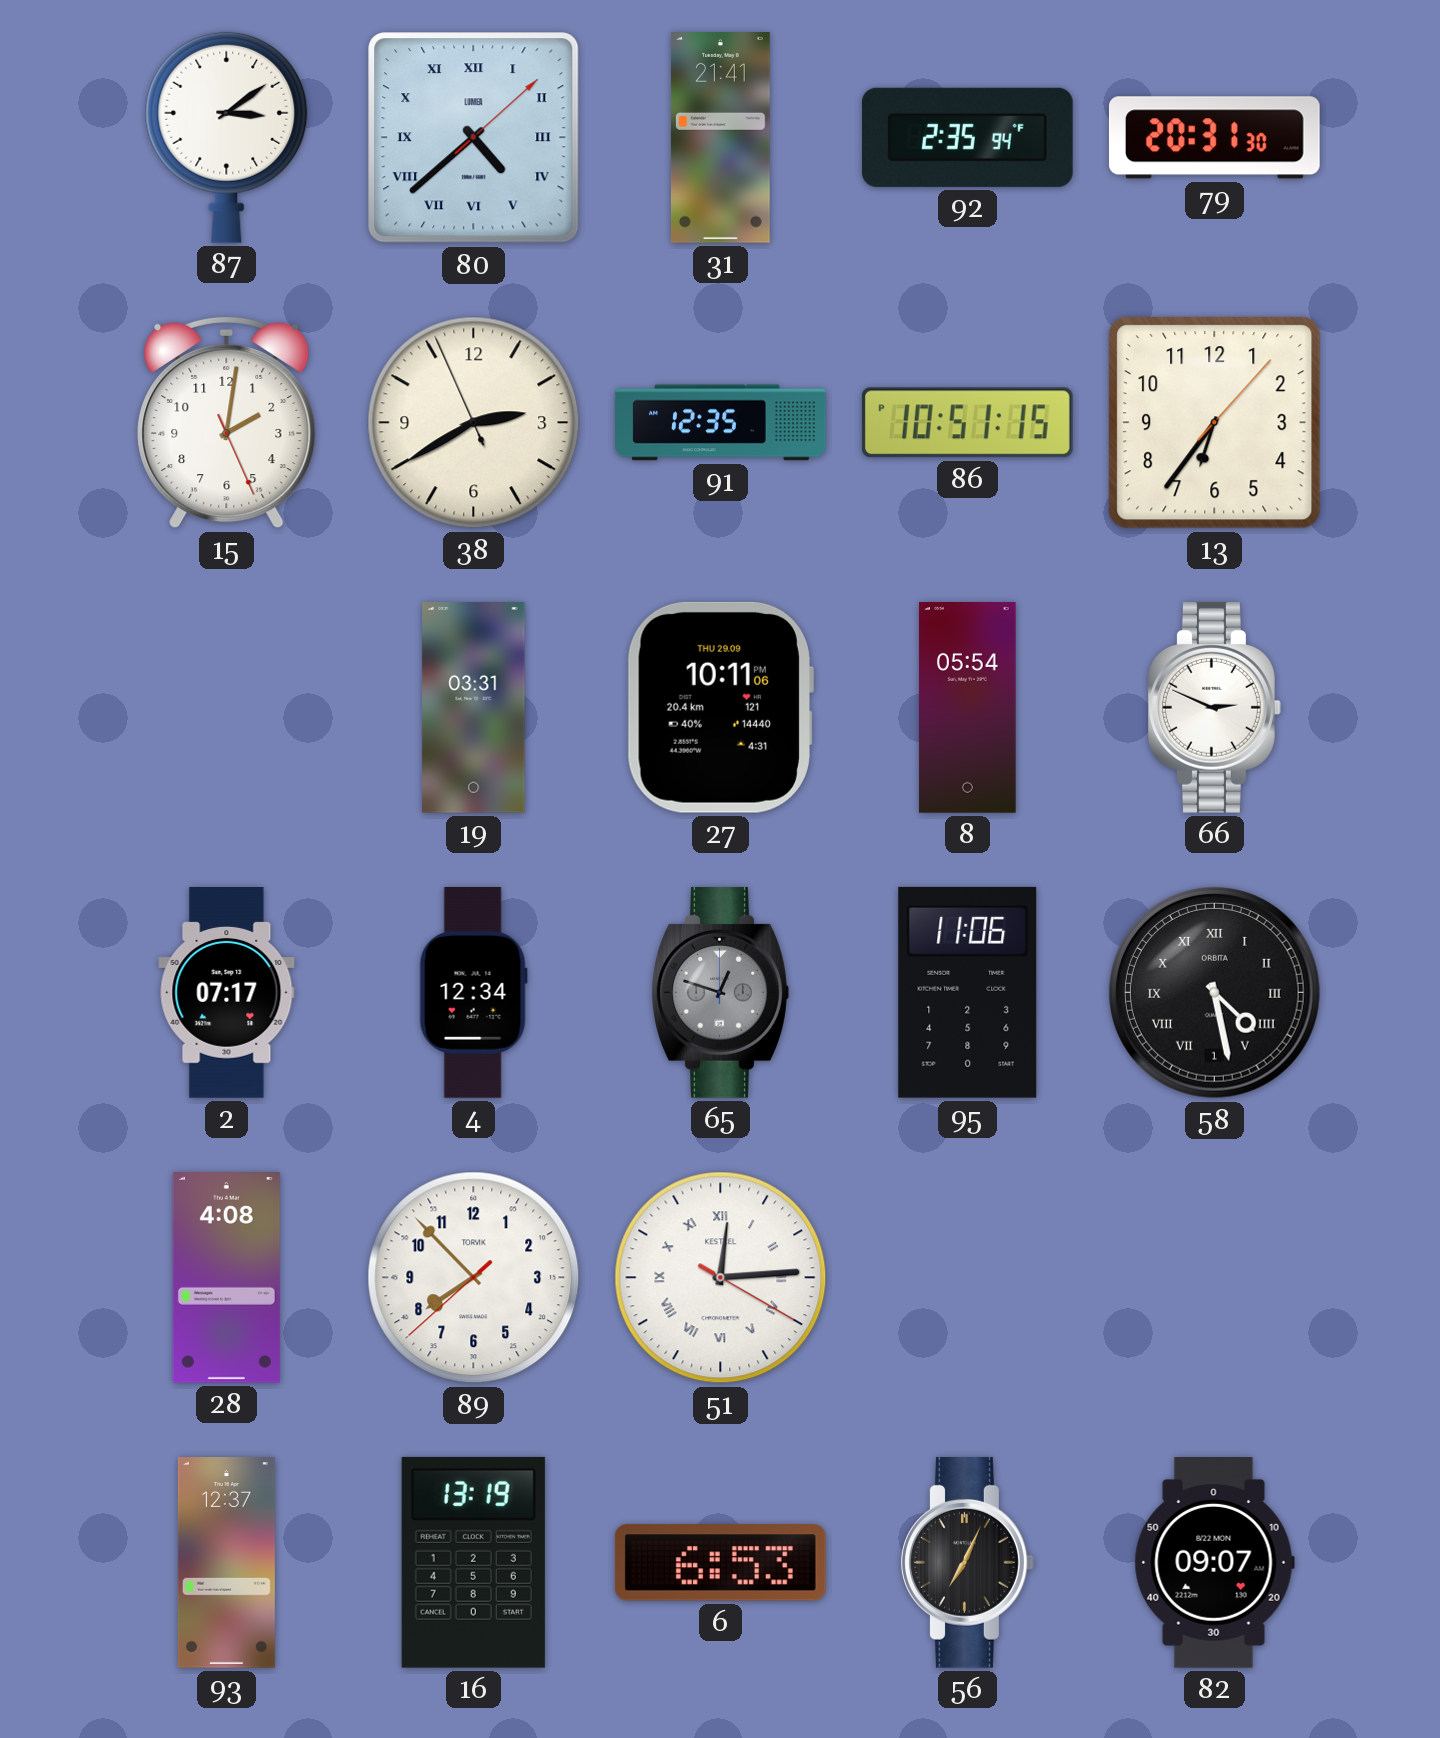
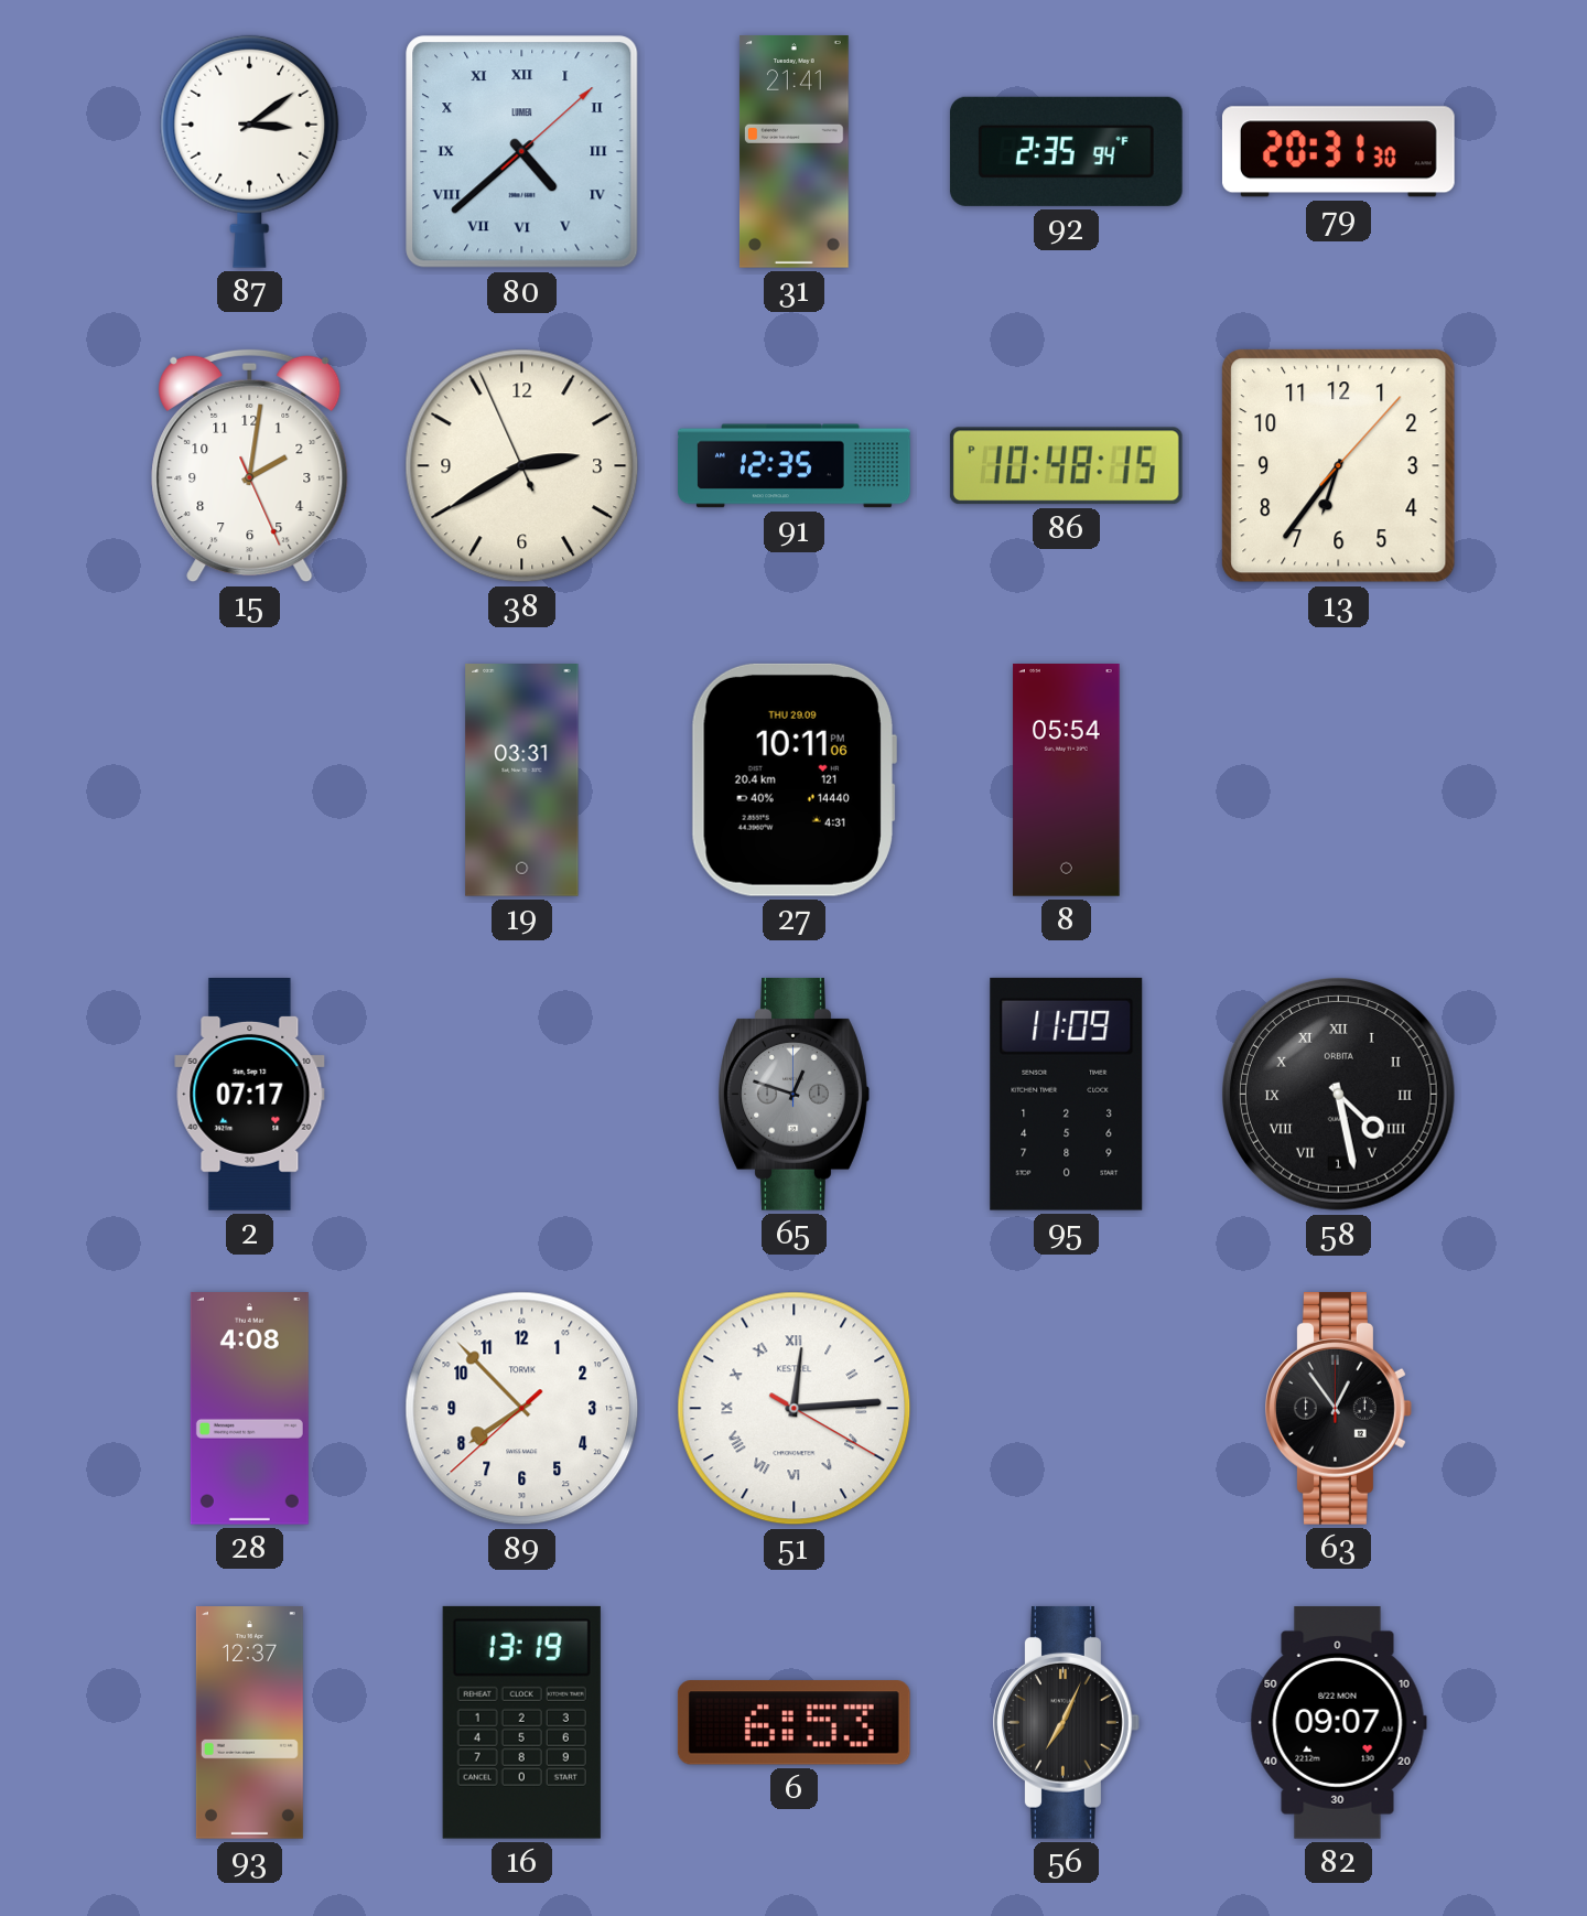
86: 10:51 -> 10:48
66: 2:49 -> none
4: 12:34 -> none
95: 11:06 -> 11:09
63: none -> 12:54
